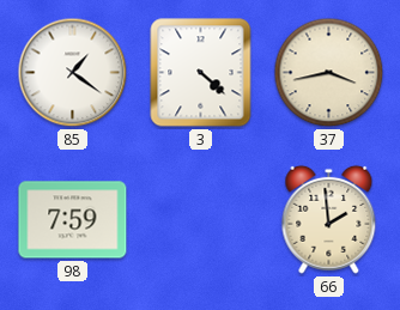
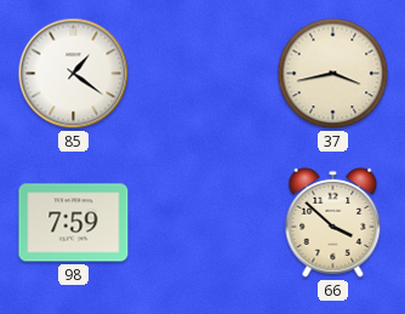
3: 4:22 -> none
66: 1:59 -> 3:52
